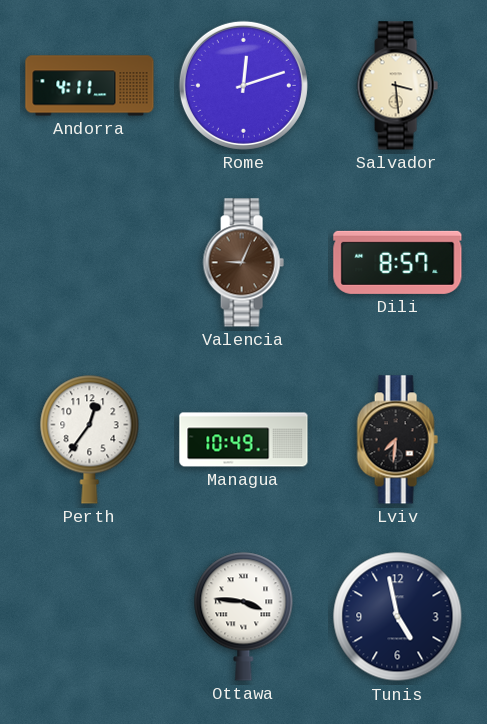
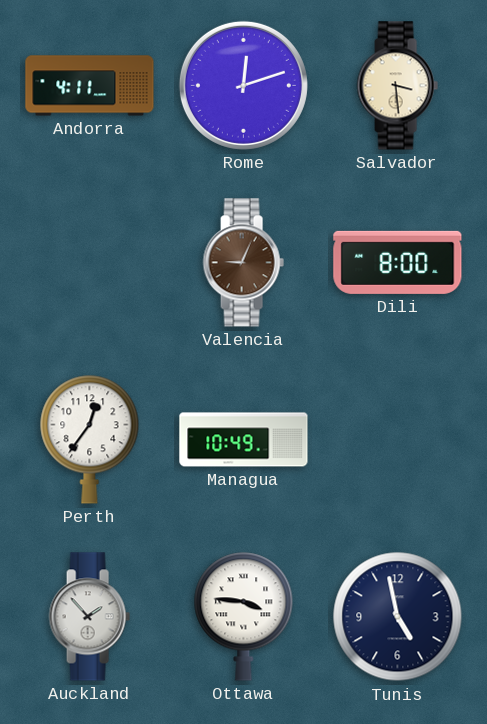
Dili: 8:57 -> 8:00
Lviv: 7:31 -> none
Auckland: none -> 1:53
